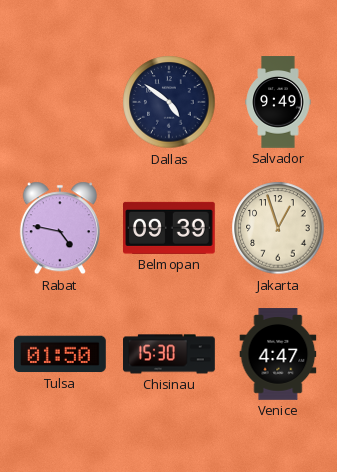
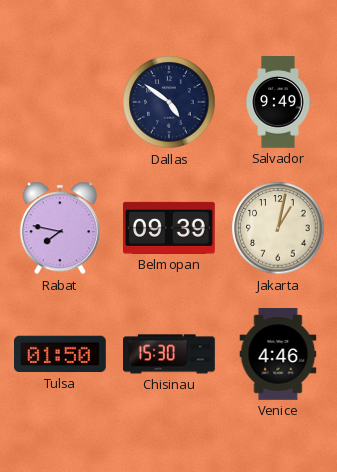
Rabat: 4:47 -> 7:47
Jakarta: 12:57 -> 1:02
Venice: 4:47 -> 4:46
